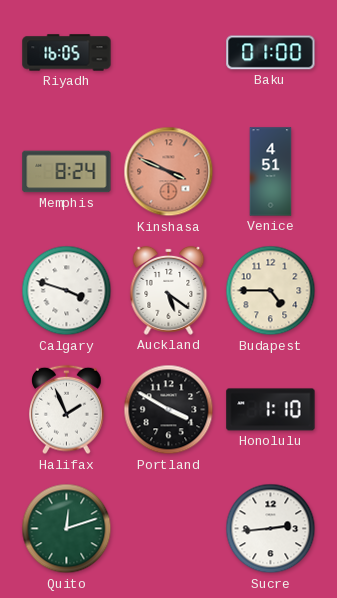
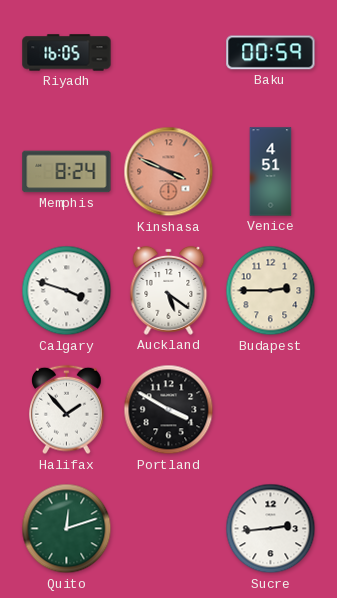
Baku: 01:00 -> 00:59
Budapest: 4:45 -> 2:45
Halifax: 1:56 -> 1:53
Honolulu: 1:10 -> none
